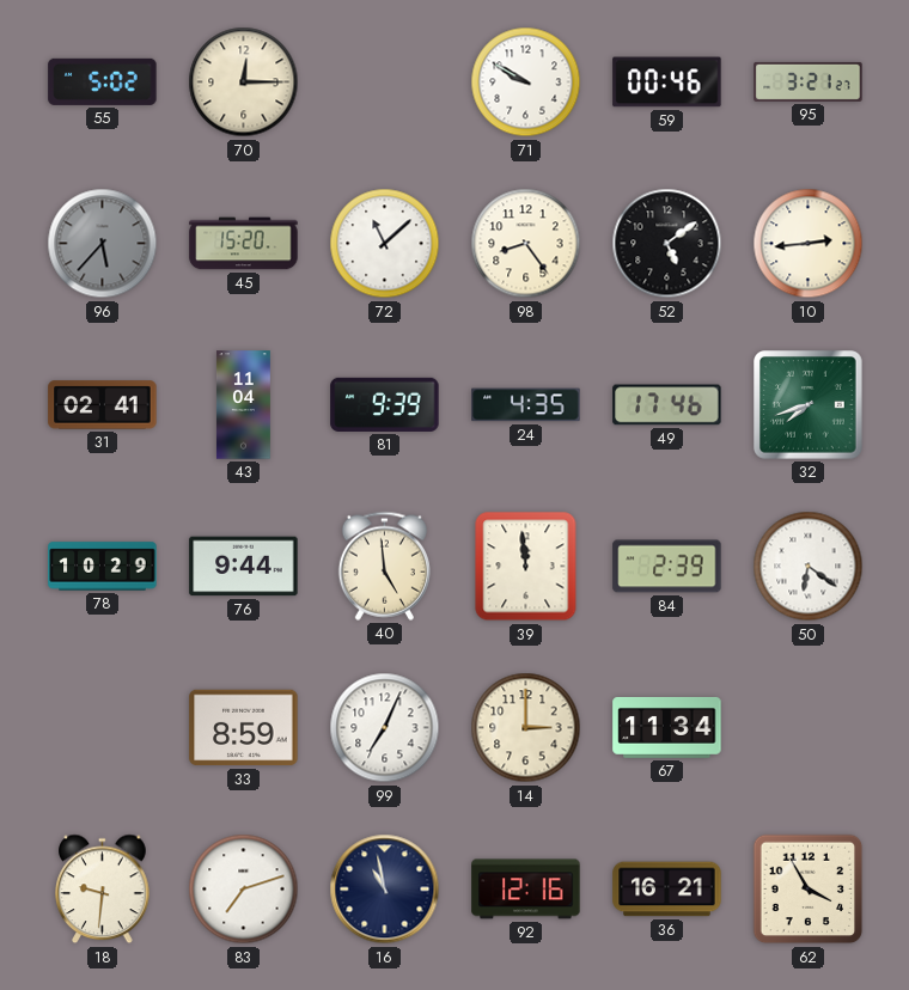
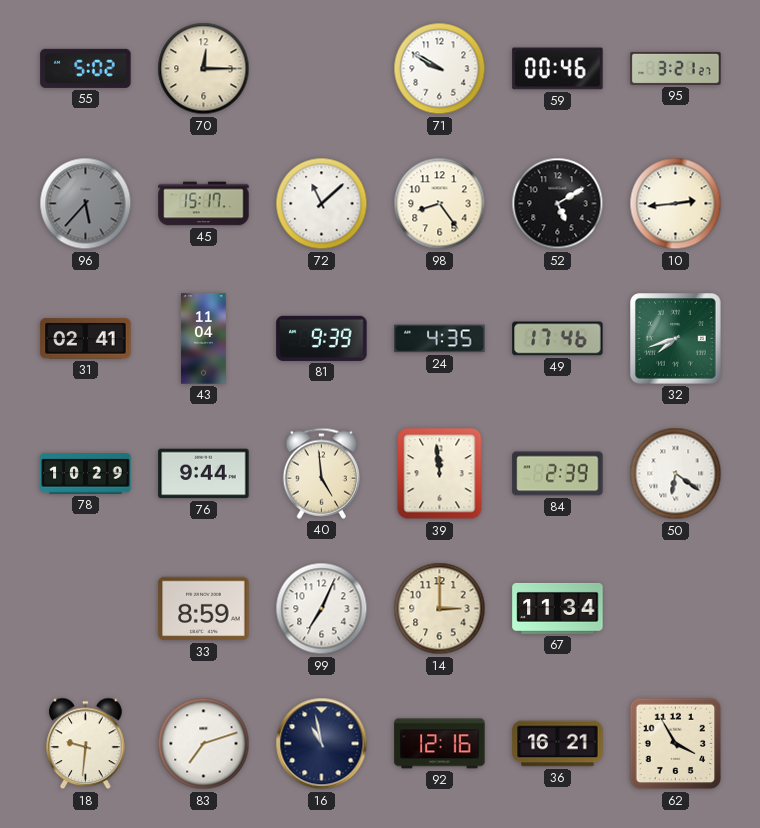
45: 15:20 -> 15:17
52: 5:09 -> 5:10
